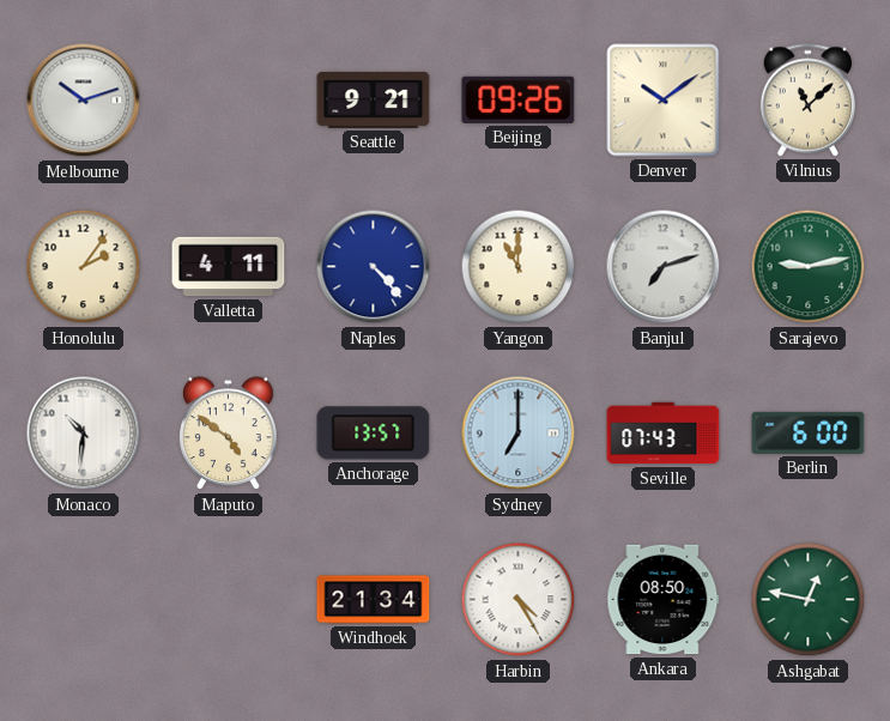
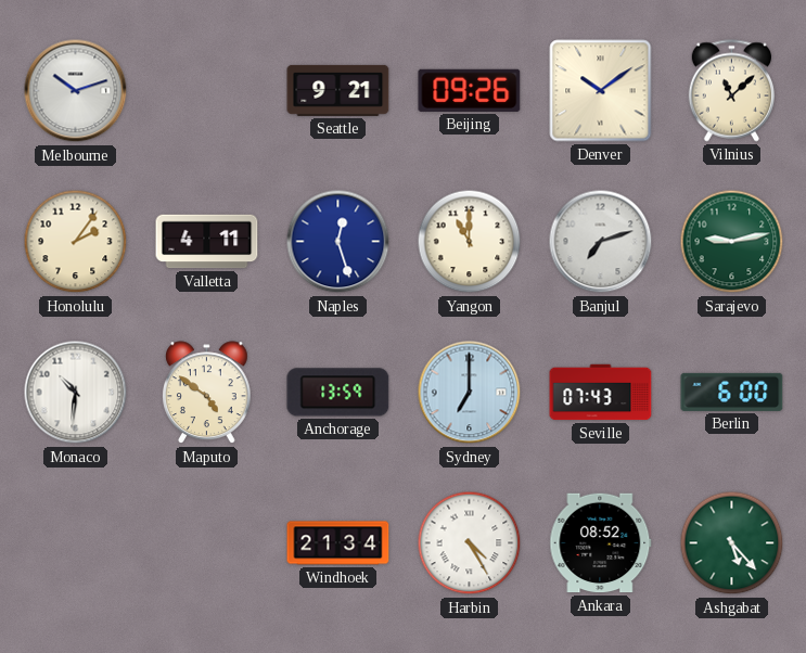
Naples: 4:23 -> 12:27
Anchorage: 13:57 -> 13:59
Ankara: 08:50 -> 08:52
Ashgabat: 12:47 -> 5:23
